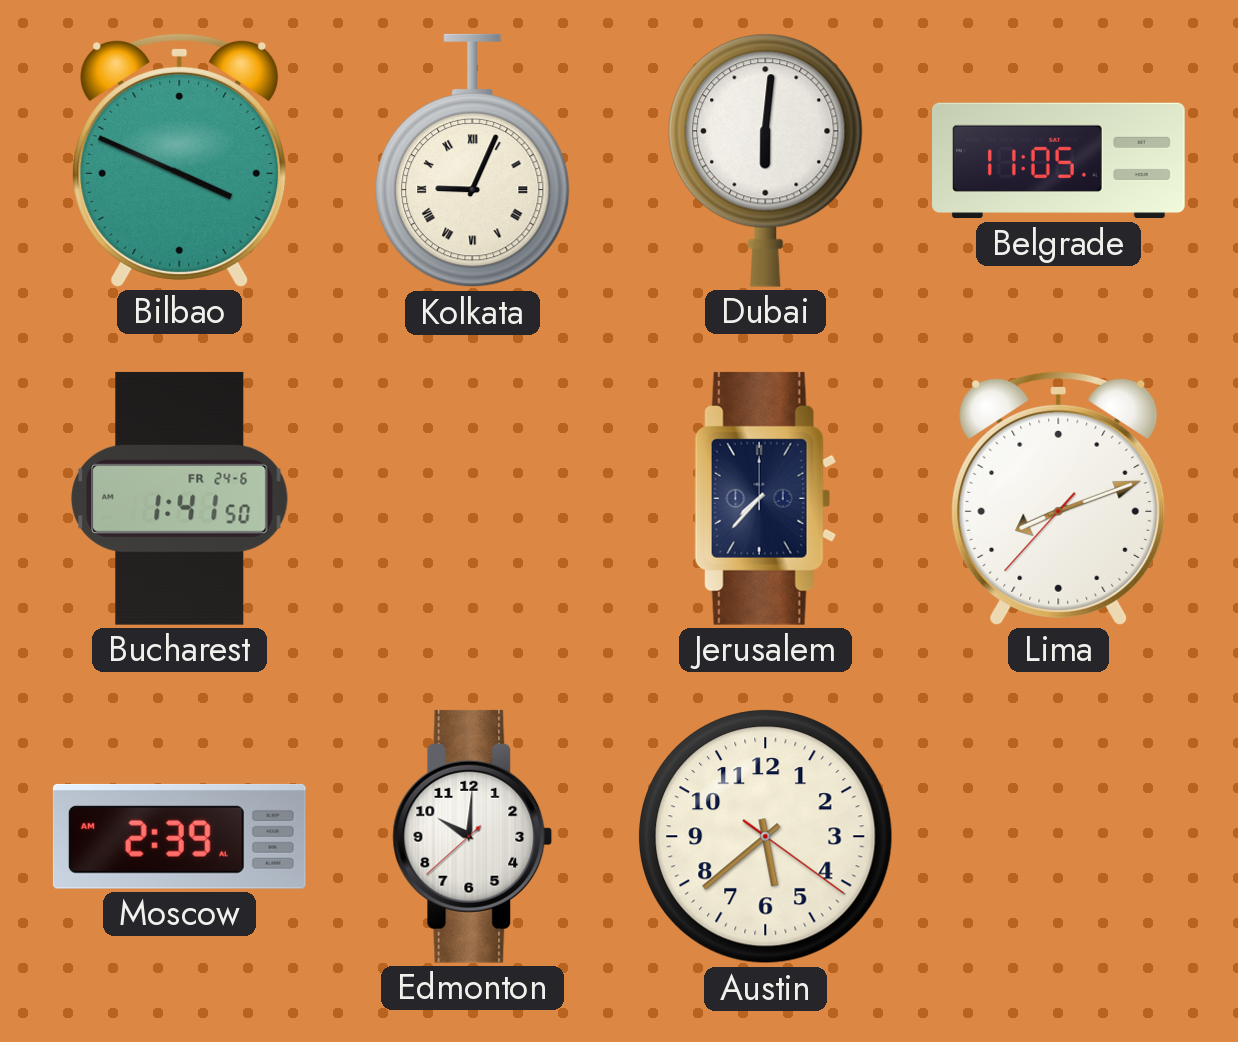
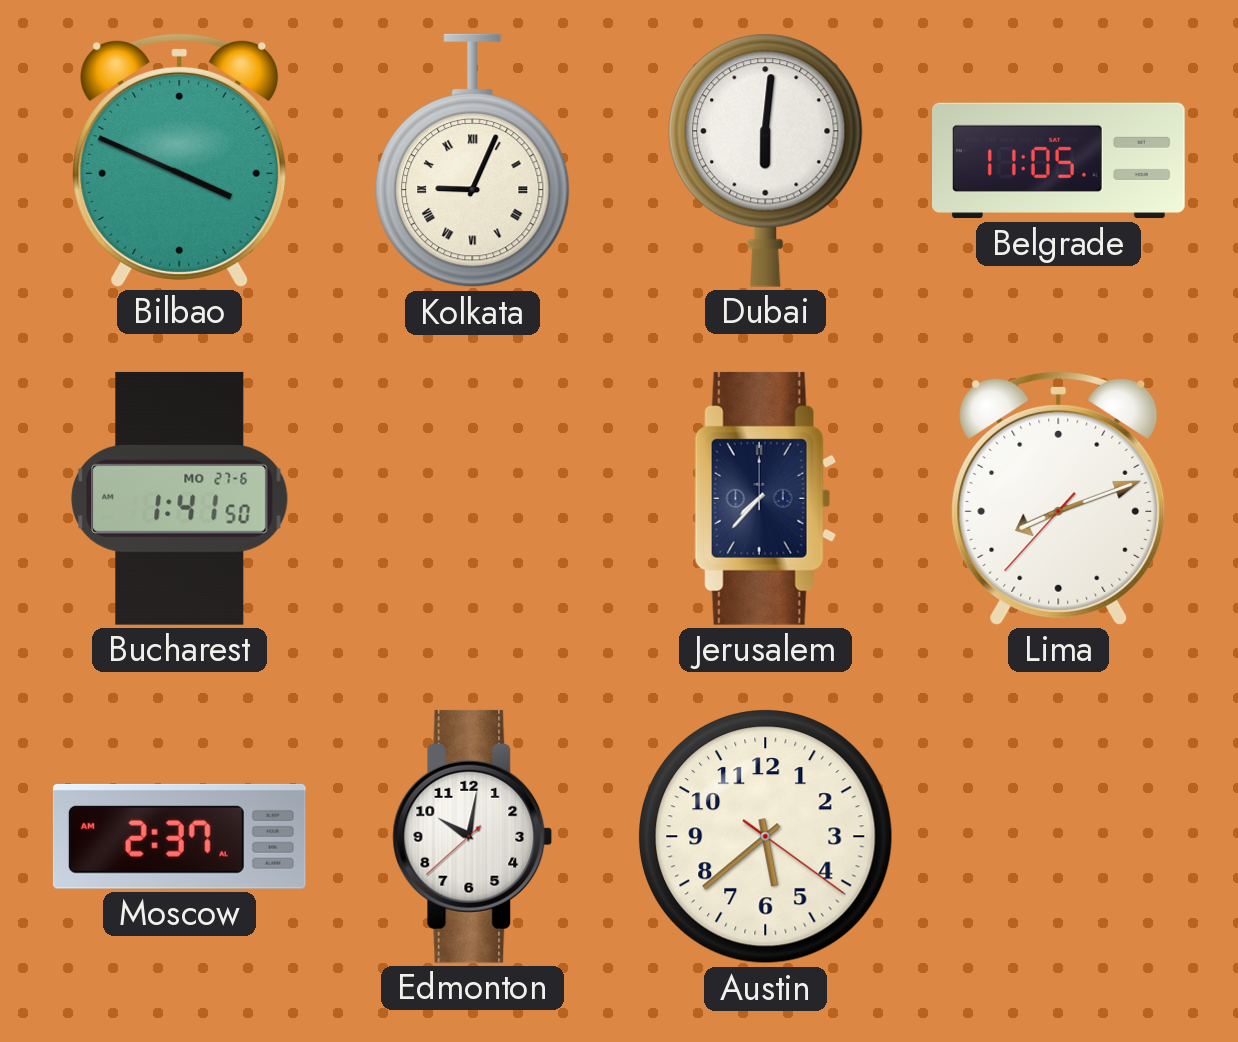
Bucharest date: FR 24-6 -> MO 27-6
Moscow: 2:39 -> 2:37
Edmonton: 10:00 -> 10:01
